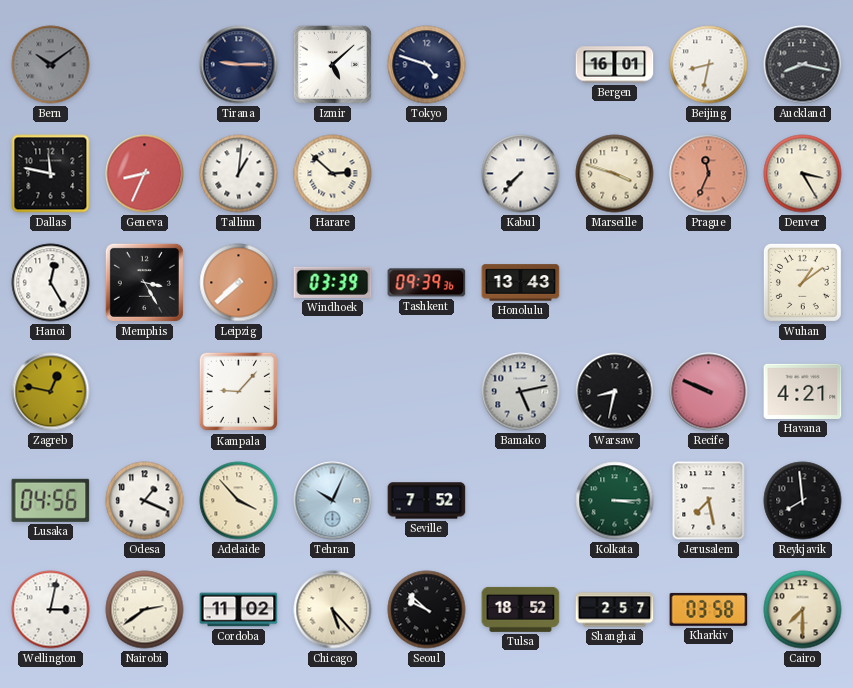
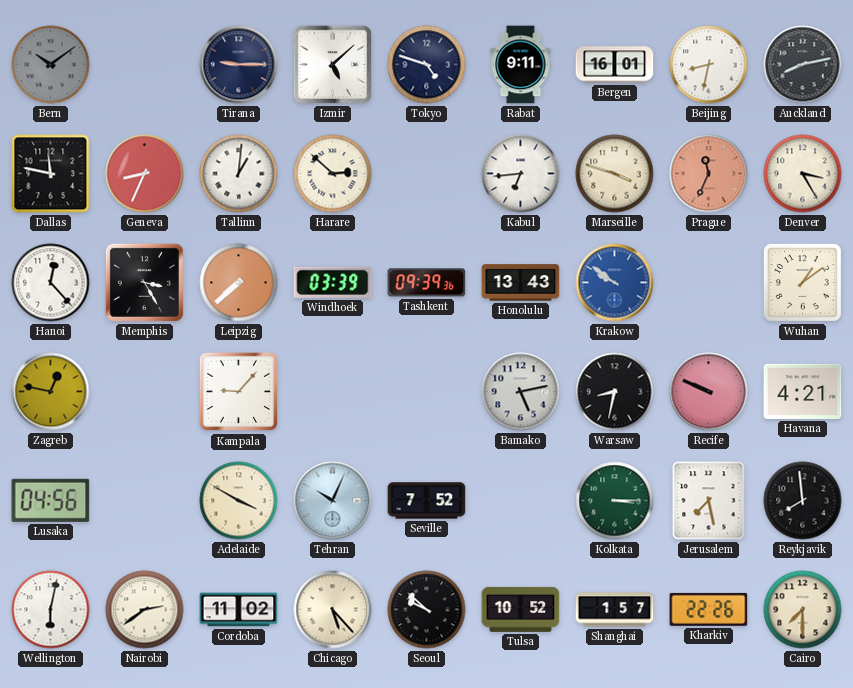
Rabat: none -> 9:11
Auckland: 8:17 -> 8:13
Kabul: 7:37 -> 6:44
Hanoi: 12:25 -> 12:23
Krakow: none -> 9:51
Odesa: 1:19 -> none
Adelaide: 3:53 -> 3:50
Wellington: 3:02 -> 6:02
Tulsa: 18:52 -> 10:52
Shanghai: 2:57 -> 1:57
Kharkiv: 03:58 -> 22:26
